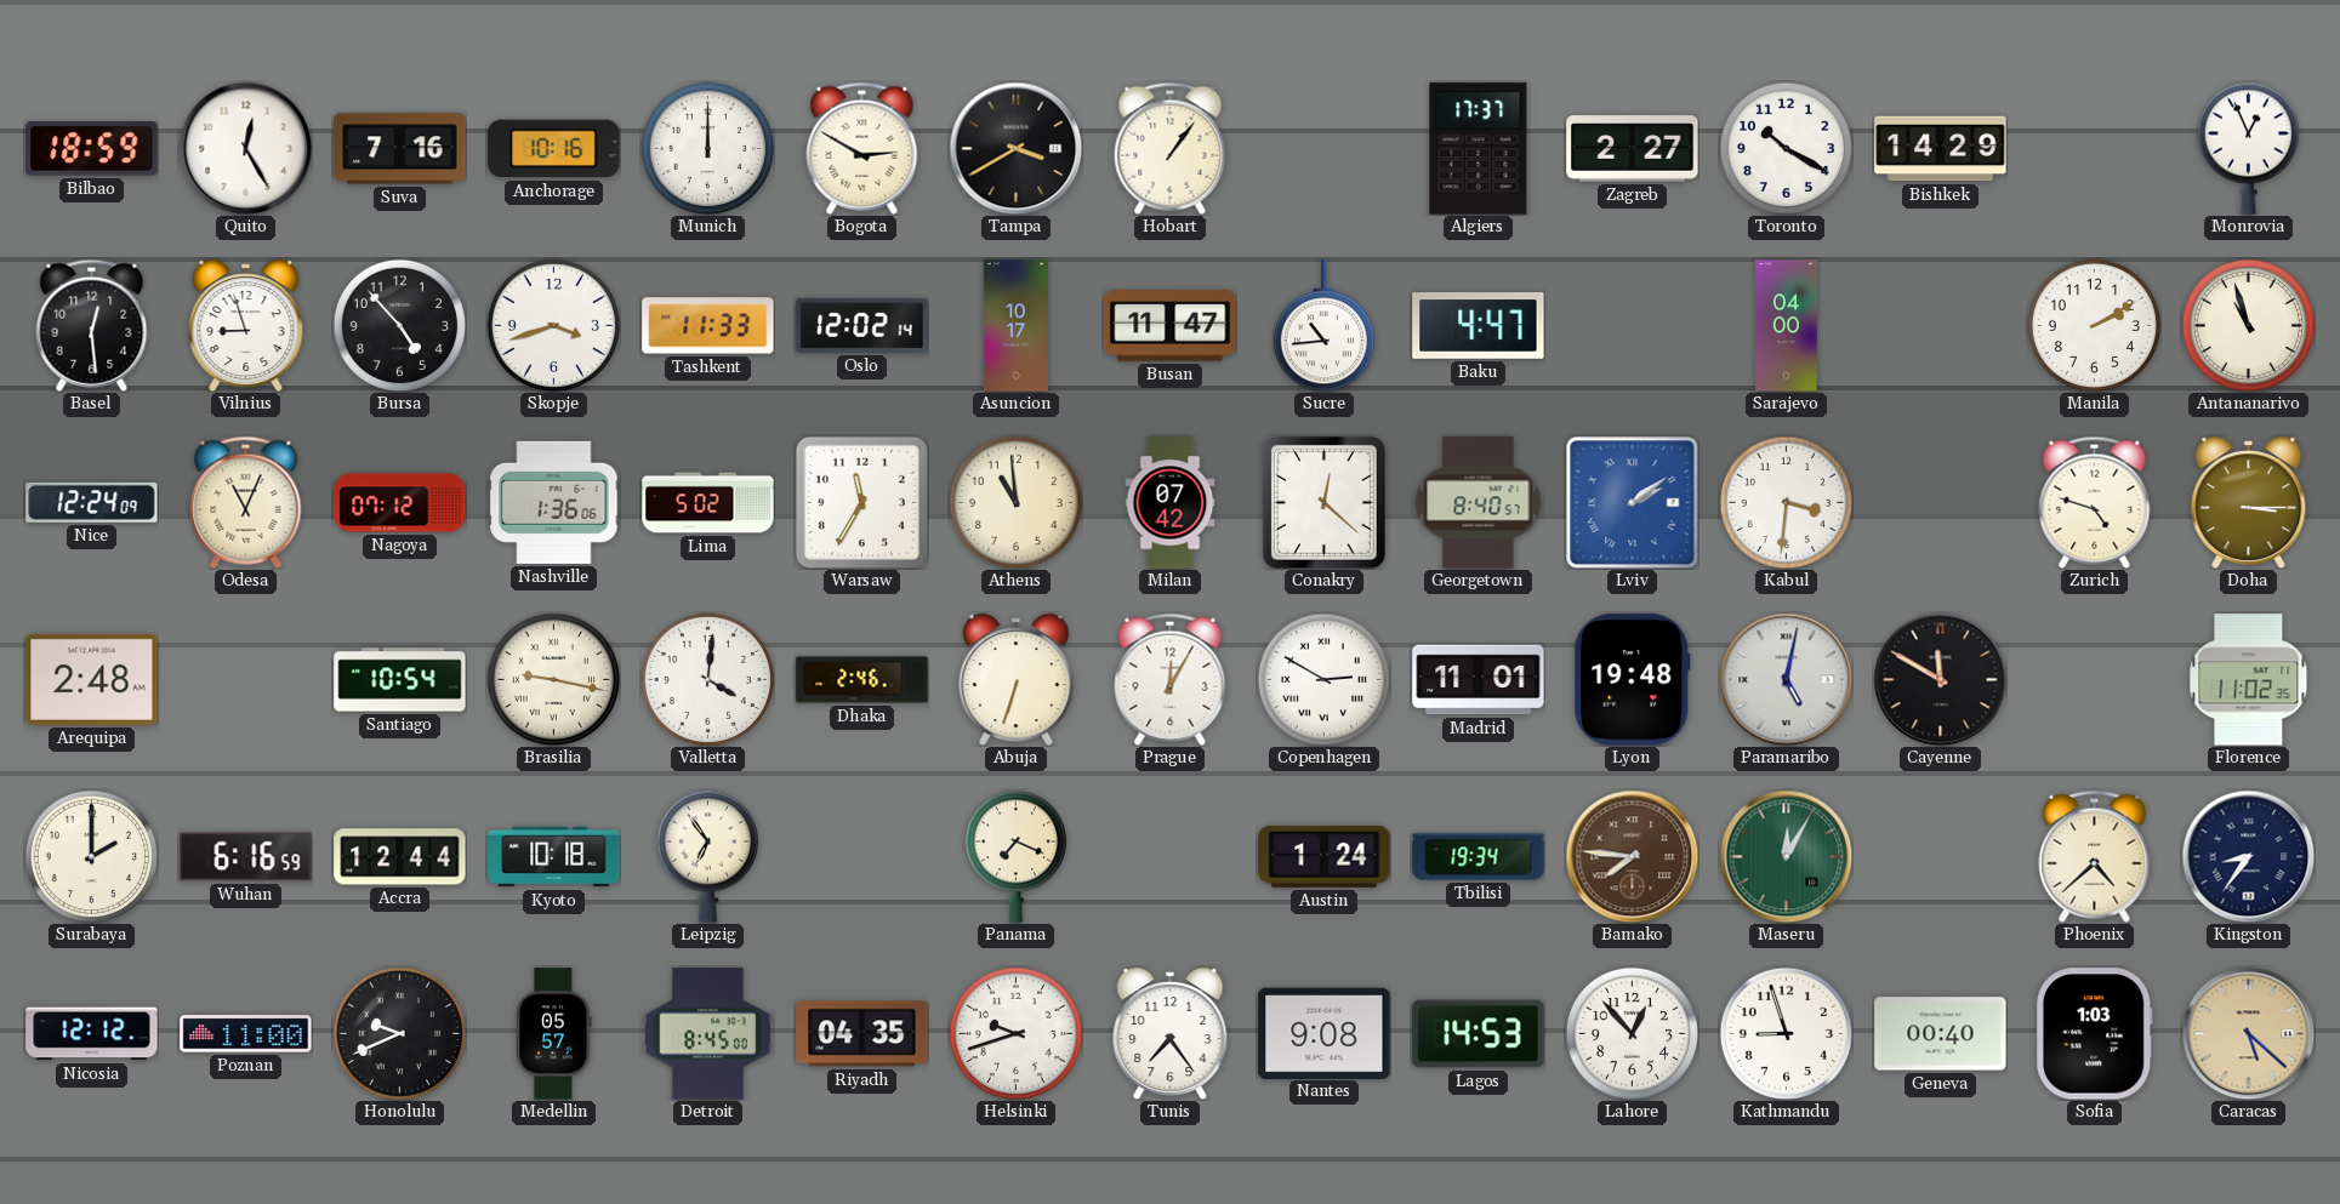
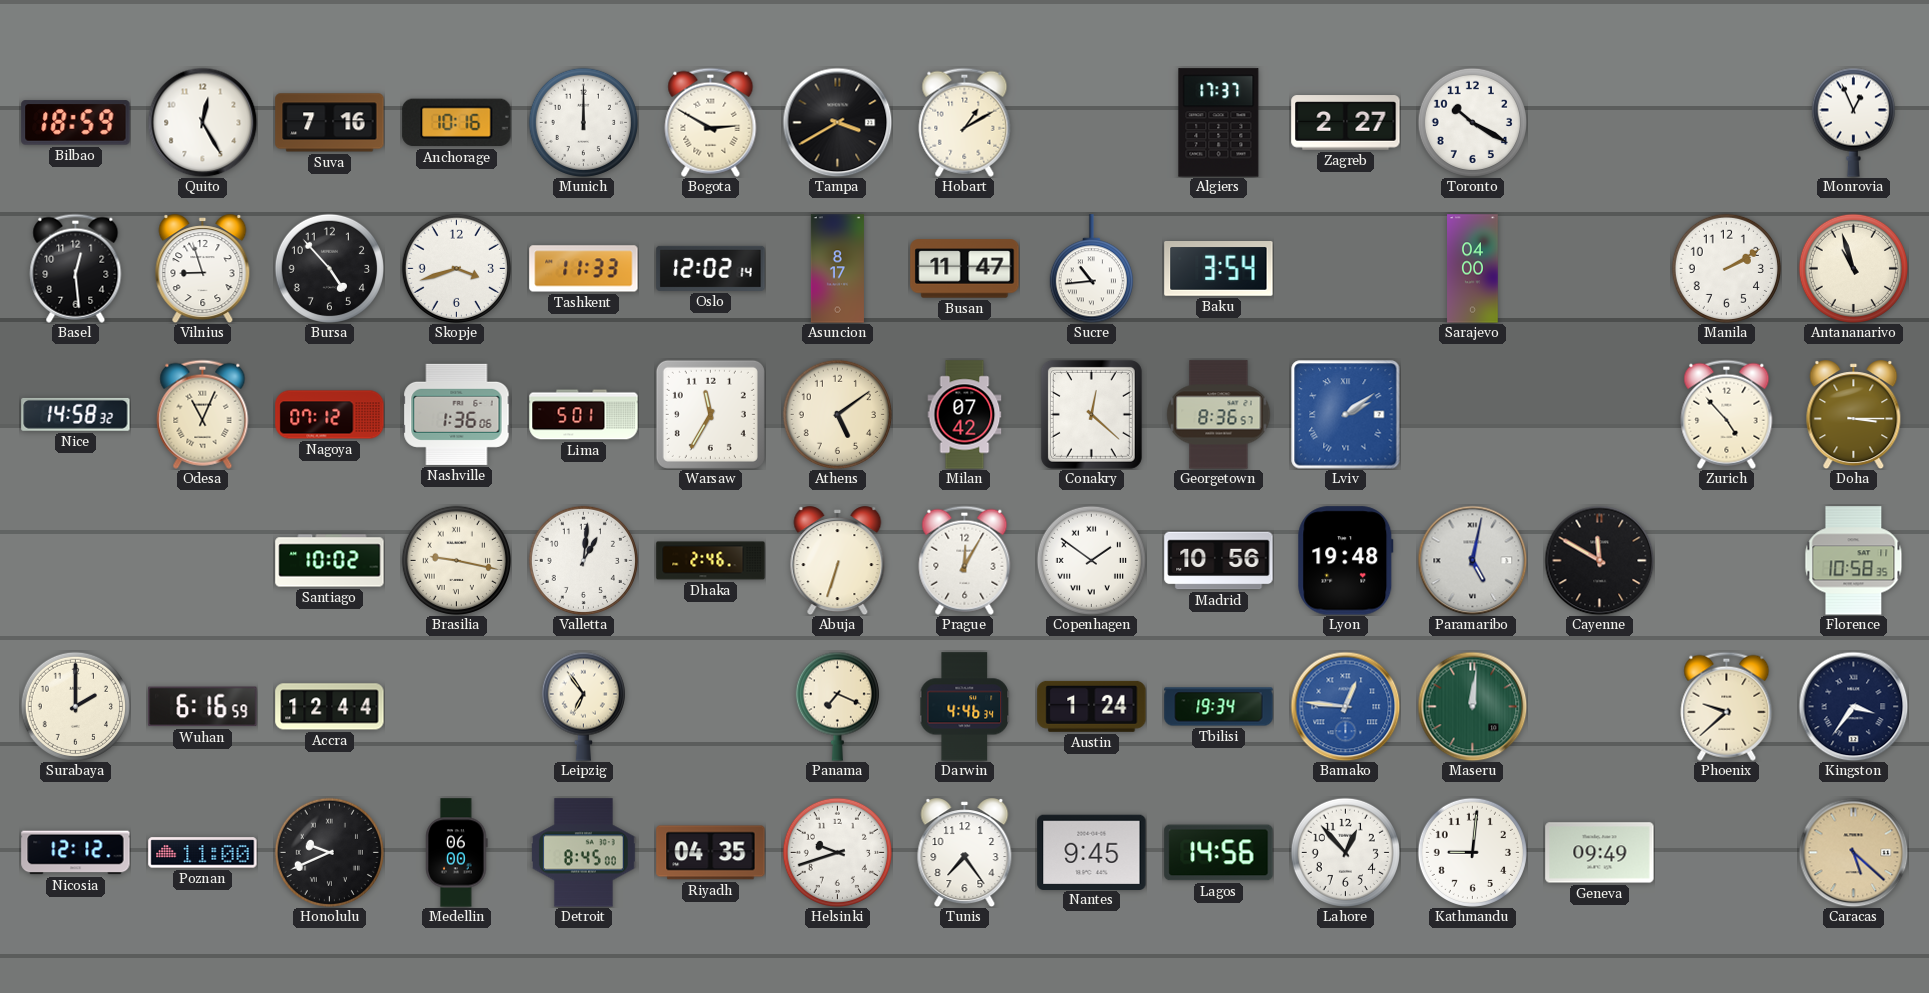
Hobart: 1:06 -> 1:10
Bishkek: 14:29 -> none
Asuncion: 10:17 -> 8:17
Baku: 4:47 -> 3:54
Nice: 12:24 -> 14:58
Lima: 5:02 -> 5:01
Athens: 10:59 -> 5:09
Georgetown: 8:40 -> 8:36
Kabul: 3:31 -> none
Zurich: 4:48 -> 4:53
Arequipa: 2:48 -> none
Santiago: 10:54 -> 10:02
Valletta: 4:01 -> 1:01
Copenhagen: 2:50 -> 1:51
Madrid: 11:01 -> 10:56
Florence: 11:02 -> 10:58
Kyoto: 10:18 -> none
Darwin: none -> 4:46
Bamako: 7:46 -> 12:46
Bamako dial: brown -> blue
Maseru: 12:05 -> 12:01
Phoenix: 4:38 -> 9:38
Kingston: 8:36 -> 3:36
Medellin: 05:57 -> 06:00
Nantes: 9:08 -> 9:45
Lagos: 14:53 -> 14:56
Kathmandu: 8:57 -> 9:01
Geneva: 00:40 -> 09:49
Sofia: 1:03 -> none
